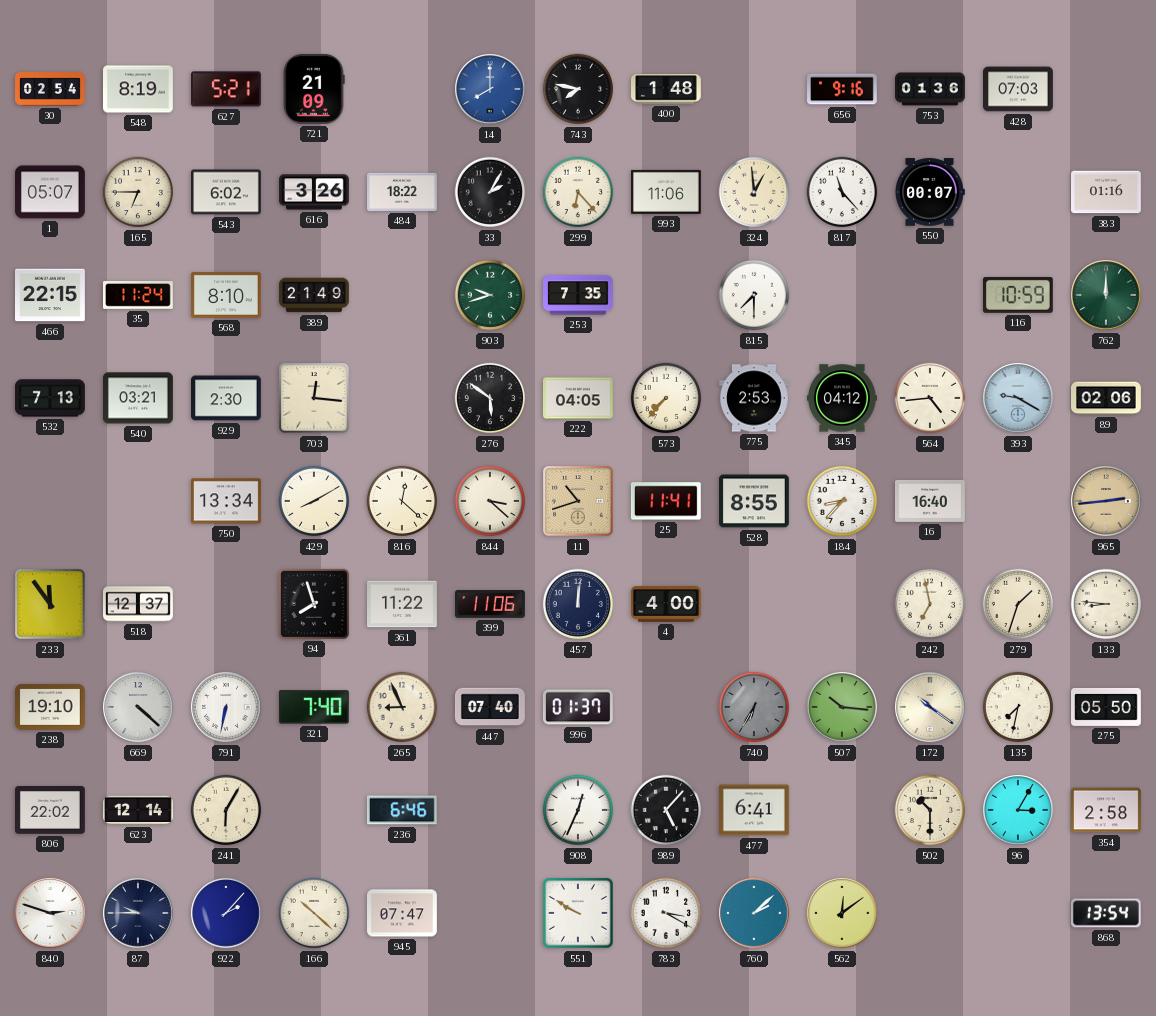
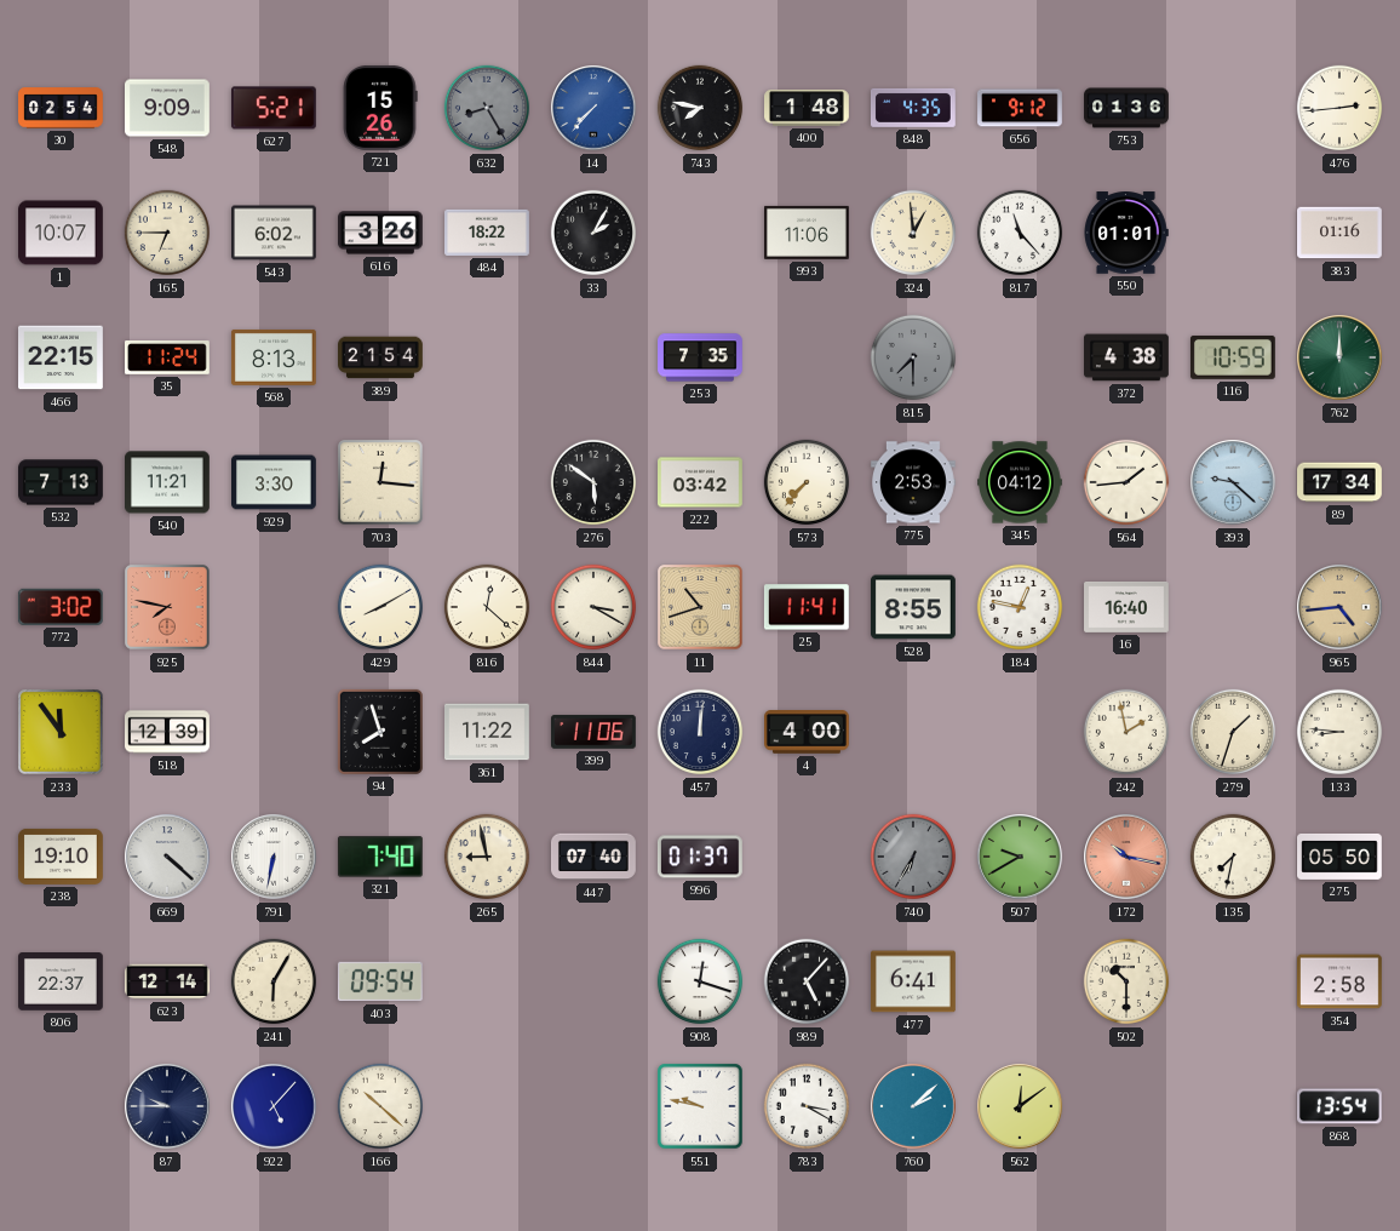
548: 8:19 -> 9:09
721: 21:09 -> 15:26
632: none -> 8:25
14: 8:00 -> 7:37
848: none -> 4:35
656: 9:16 -> 9:12
428: 07:03 -> none
476: none -> 2:44
1: 05:07 -> 10:07
299: 6:23 -> none
550: 00:07 -> 01:01
568: 8:10 -> 8:13
389: 21:49 -> 21:54
903: 9:42 -> none
815 dial: white -> grey
372: none -> 4:38
540: 03:21 -> 11:21
929: 2:30 -> 3:30
222: 04:05 -> 03:42
564: 4:44 -> 1:44
393: 9:20 -> 9:22
89: 02:06 -> 17:34
772: none -> 3:02
925: none -> 7:47
750: 13:34 -> none
844: 3:22 -> 3:20
184: 8:37 -> 12:47
965: 2:44 -> 4:44
518: 12:37 -> 12:39
242: 6:58 -> 1:58
265: 8:56 -> 8:58
507: 10:16 -> 9:40
172: 10:21 -> 10:17
172 dial: cream -> salmon
806: 22:02 -> 22:37
403: none -> 09:54
236: 6:46 -> none
908: 12:34 -> 12:18
96: 3:05 -> none
840: 2:48 -> none
922: 2:07 -> 5:07
945: 07:47 -> none
551: 9:50 -> 9:47
